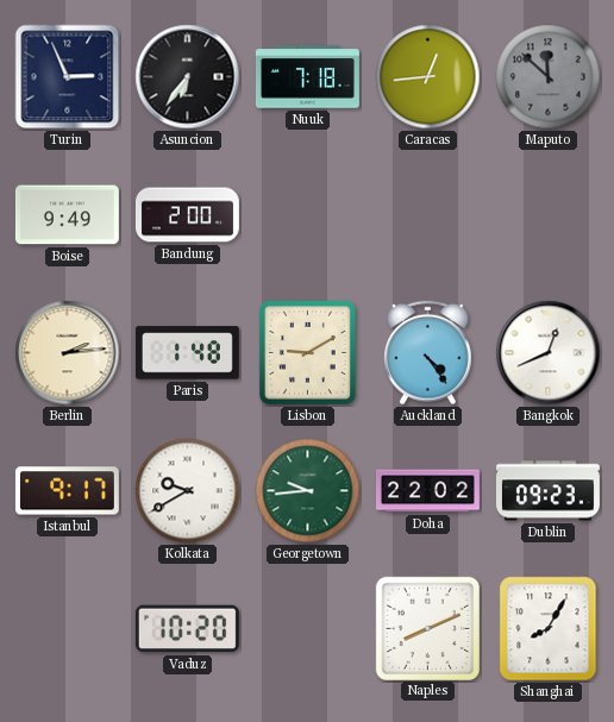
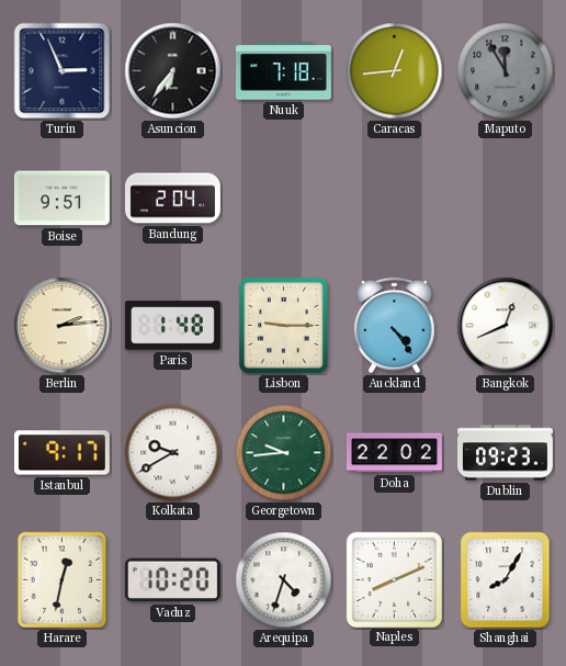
Maputo: 11:52 -> 11:55
Boise: 9:49 -> 9:51
Bandung: 2:00 -> 2:04
Lisbon: 9:10 -> 9:15
Harare: none -> 12:32
Arequipa: none -> 4:33
